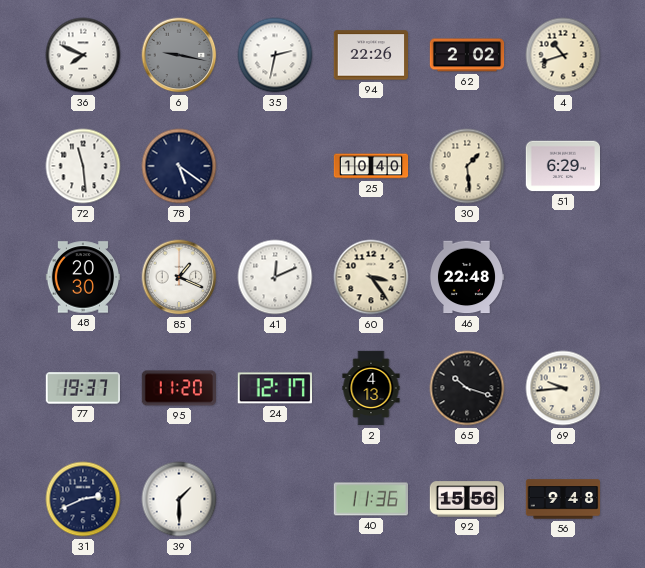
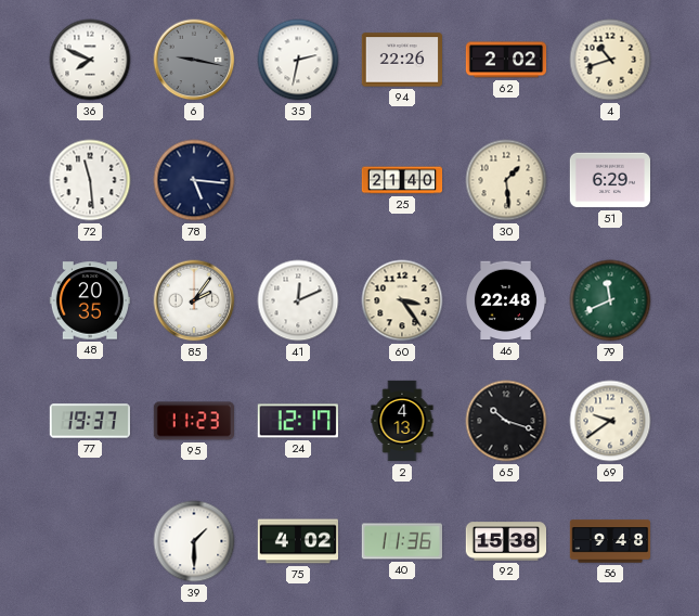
78: 5:21 -> 5:16
25: 10:40 -> 21:40
48: 20:30 -> 20:35
85: 1:19 -> 2:06
79: none -> 11:41
95: 11:20 -> 11:23
69: 9:44 -> 9:39
31: 2:41 -> none
75: none -> 4:02
92: 15:56 -> 15:38
